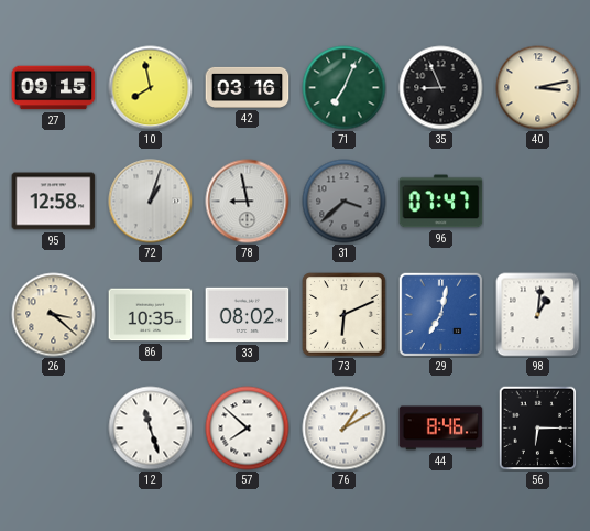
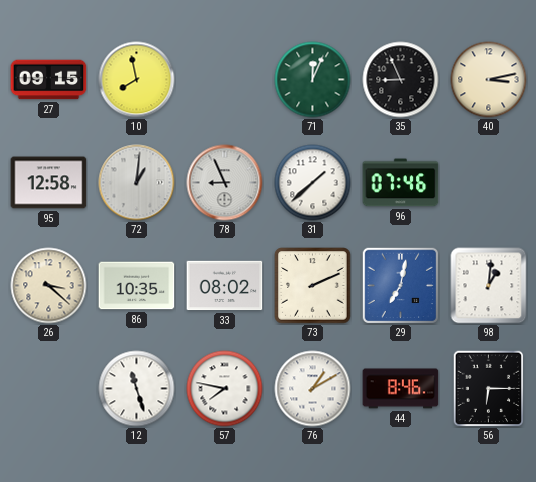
42: 03:16 -> none
71: 7:04 -> 12:04
72: 1:03 -> 1:01
78: 8:58 -> 8:56
31: 3:38 -> 1:38
31 dial: grey -> white
96: 07:47 -> 07:46
73: 6:11 -> 2:11
57: 7:52 -> 7:47
